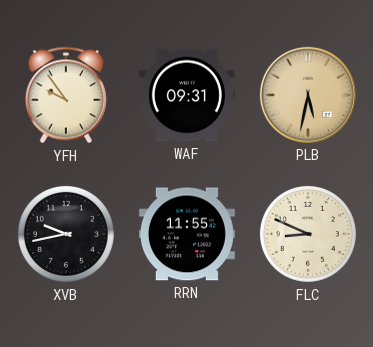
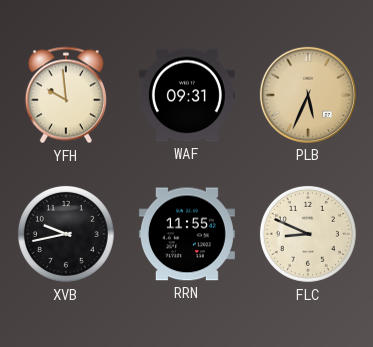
YFH: 9:54 -> 9:59
PLB: 5:32 -> 5:34
